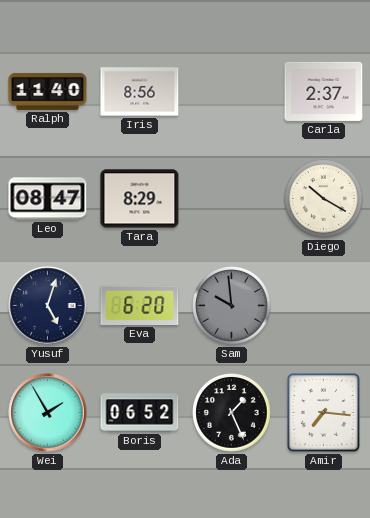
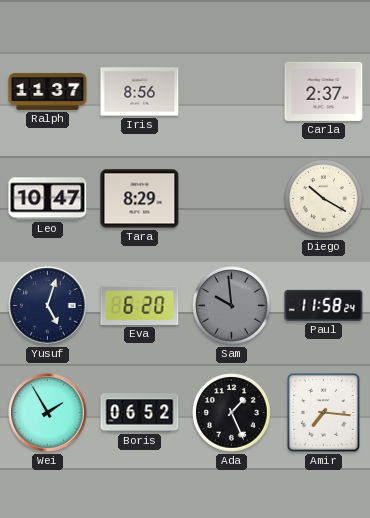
Ralph: 11:40 -> 11:37
Leo: 08:47 -> 10:47
Paul: none -> 11:58
